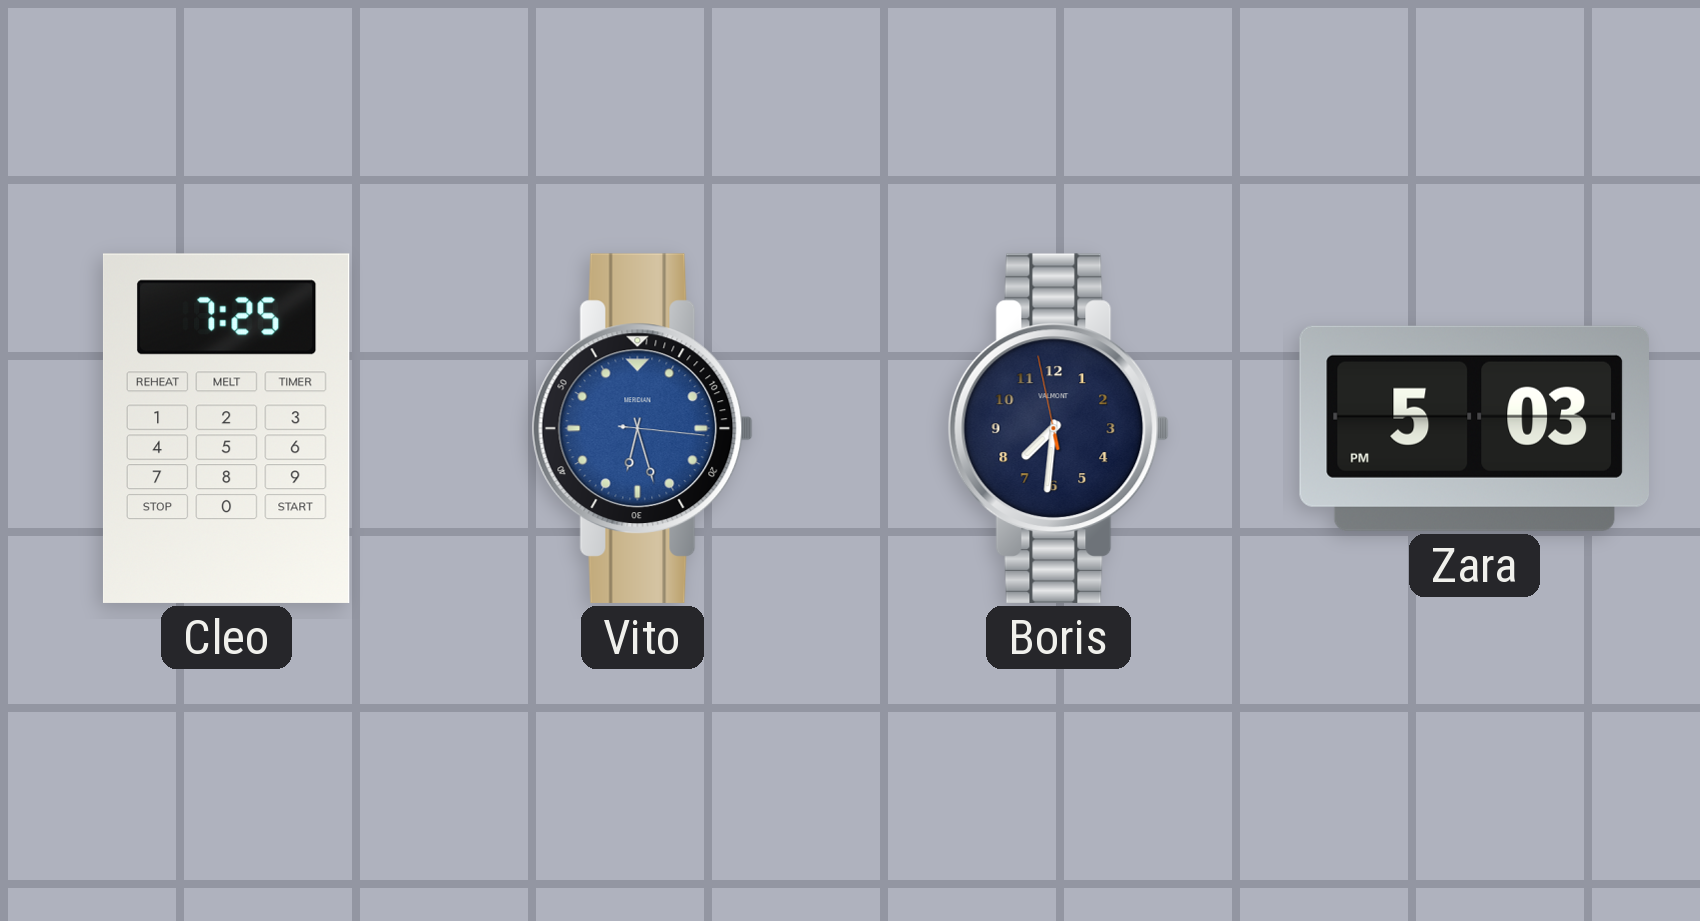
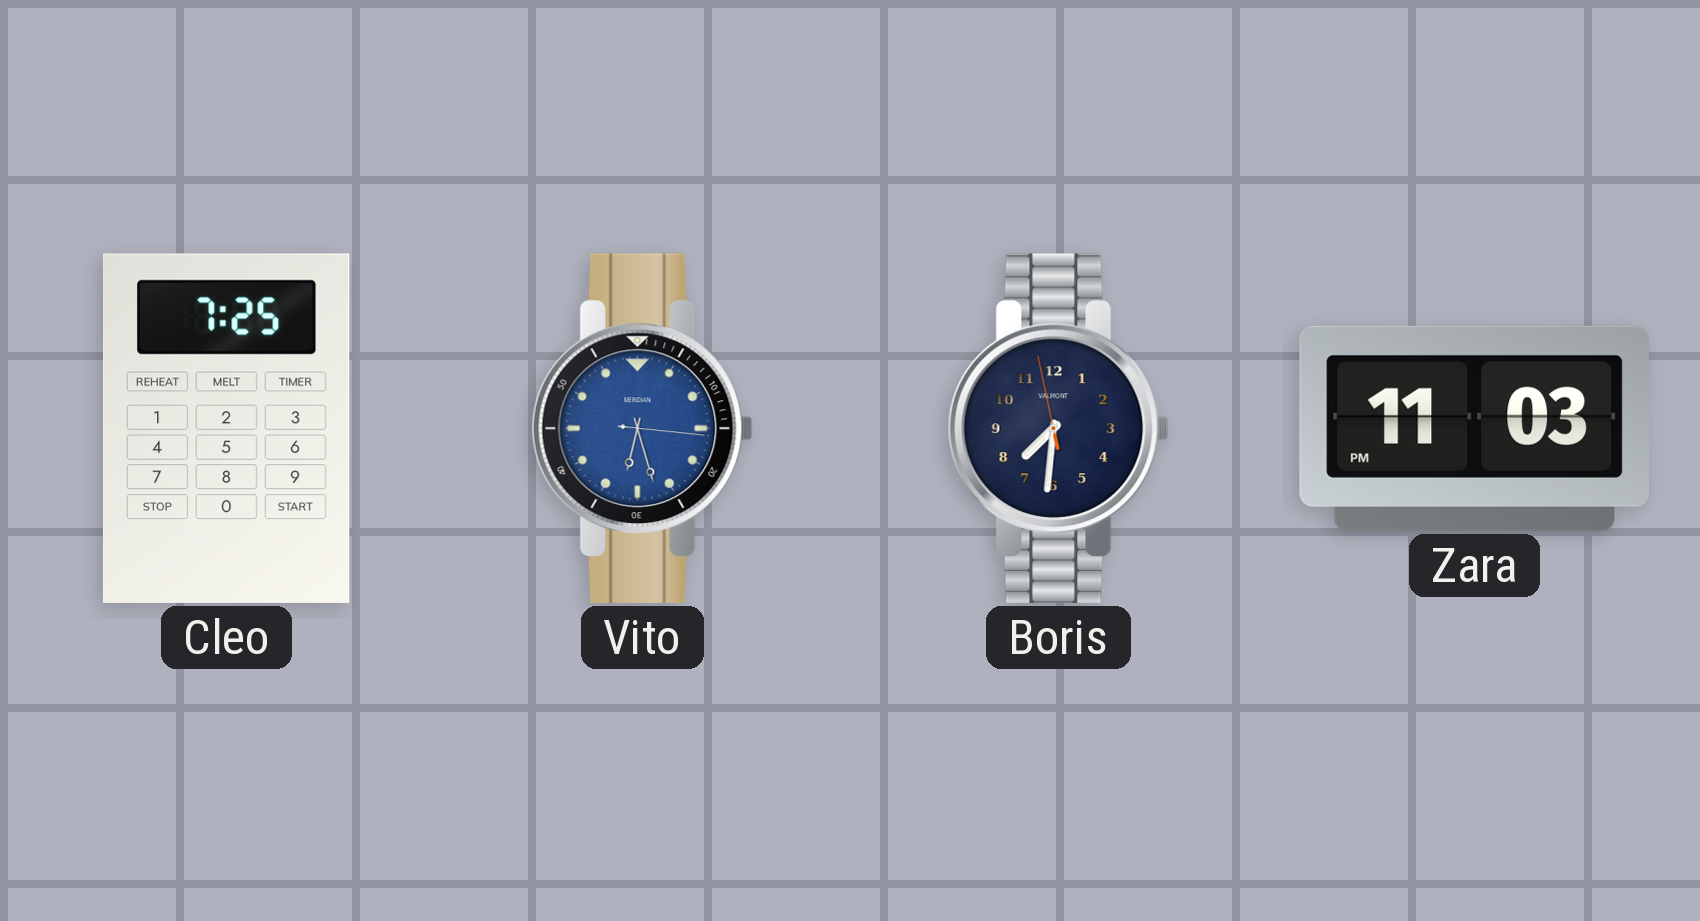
Zara: 5:03 -> 11:03
